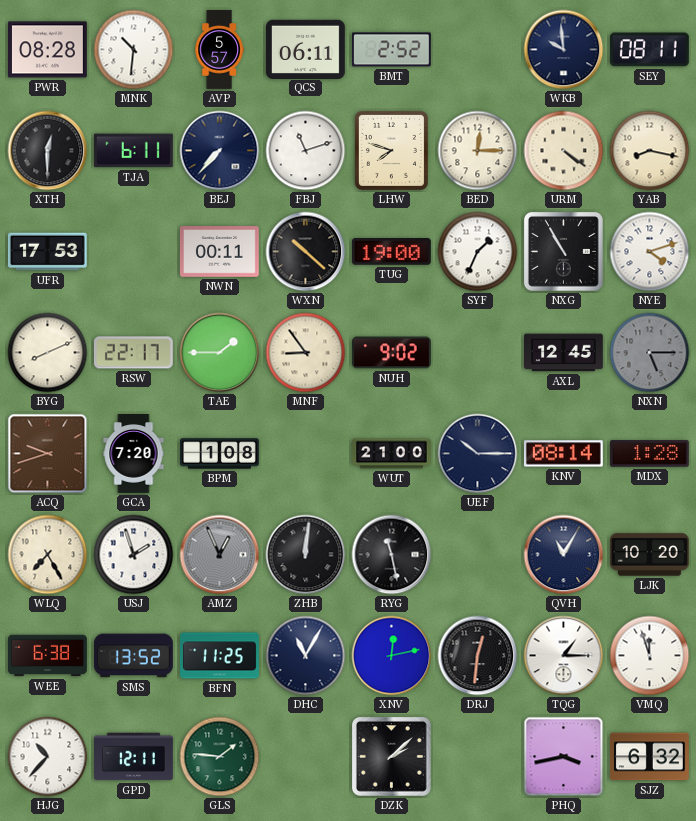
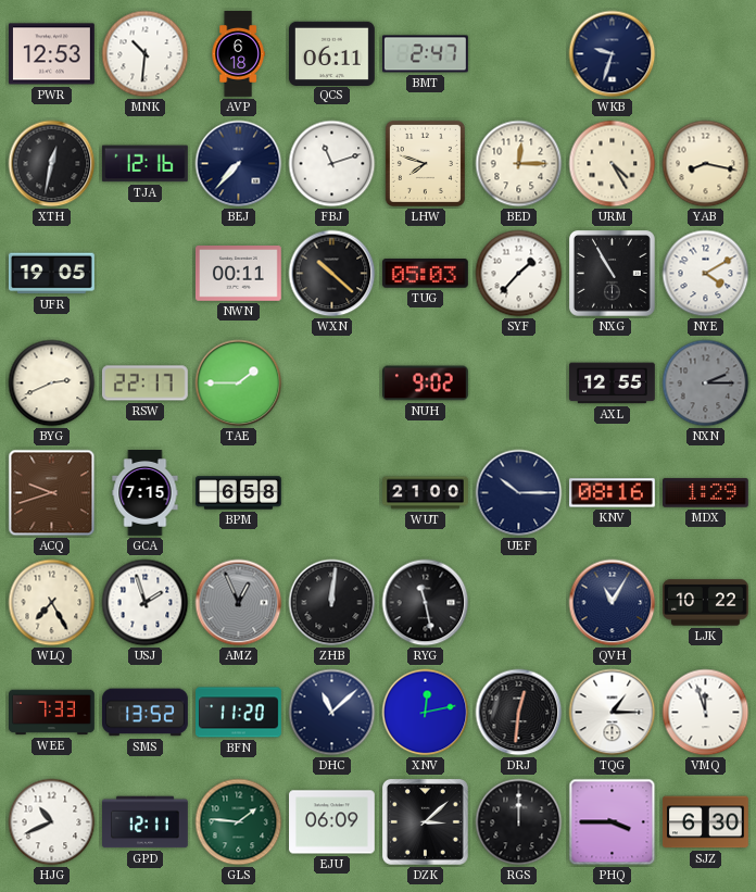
PWR: 08:28 -> 12:53
AVP: 5:57 -> 6:18
BMT: 2:52 -> 2:47
WKB: 9:59 -> 9:33
SEY: 08:11 -> none
XTH: 12:30 -> 12:32
TJA: 6:11 -> 12:16
URM: 4:21 -> 4:25
UFR: 17:53 -> 19:05
TUG: 19:00 -> 05:03
SYF: 1:34 -> 1:37
NYE: 4:12 -> 4:10
BYG: 8:11 -> 2:41
MNF: 8:54 -> none
AXL: 12:45 -> 12:55
NXN: 5:15 -> 2:15
GCA: 7:20 -> 7:15
BPM: 1:08 -> 6:58
KNV: 08:14 -> 08:16
MDX: 1:28 -> 1:29
LJK: 10:20 -> 10:22
WEE: 6:38 -> 7:33
BFN: 11:25 -> 11:20
DHC: 11:05 -> 11:08
HJG: 10:37 -> 10:41
EJU: none -> 06:09
DZK: 2:08 -> 3:08
RGS: none -> 12:00
PHQ: 3:43 -> 3:45
SJZ: 6:32 -> 6:30
